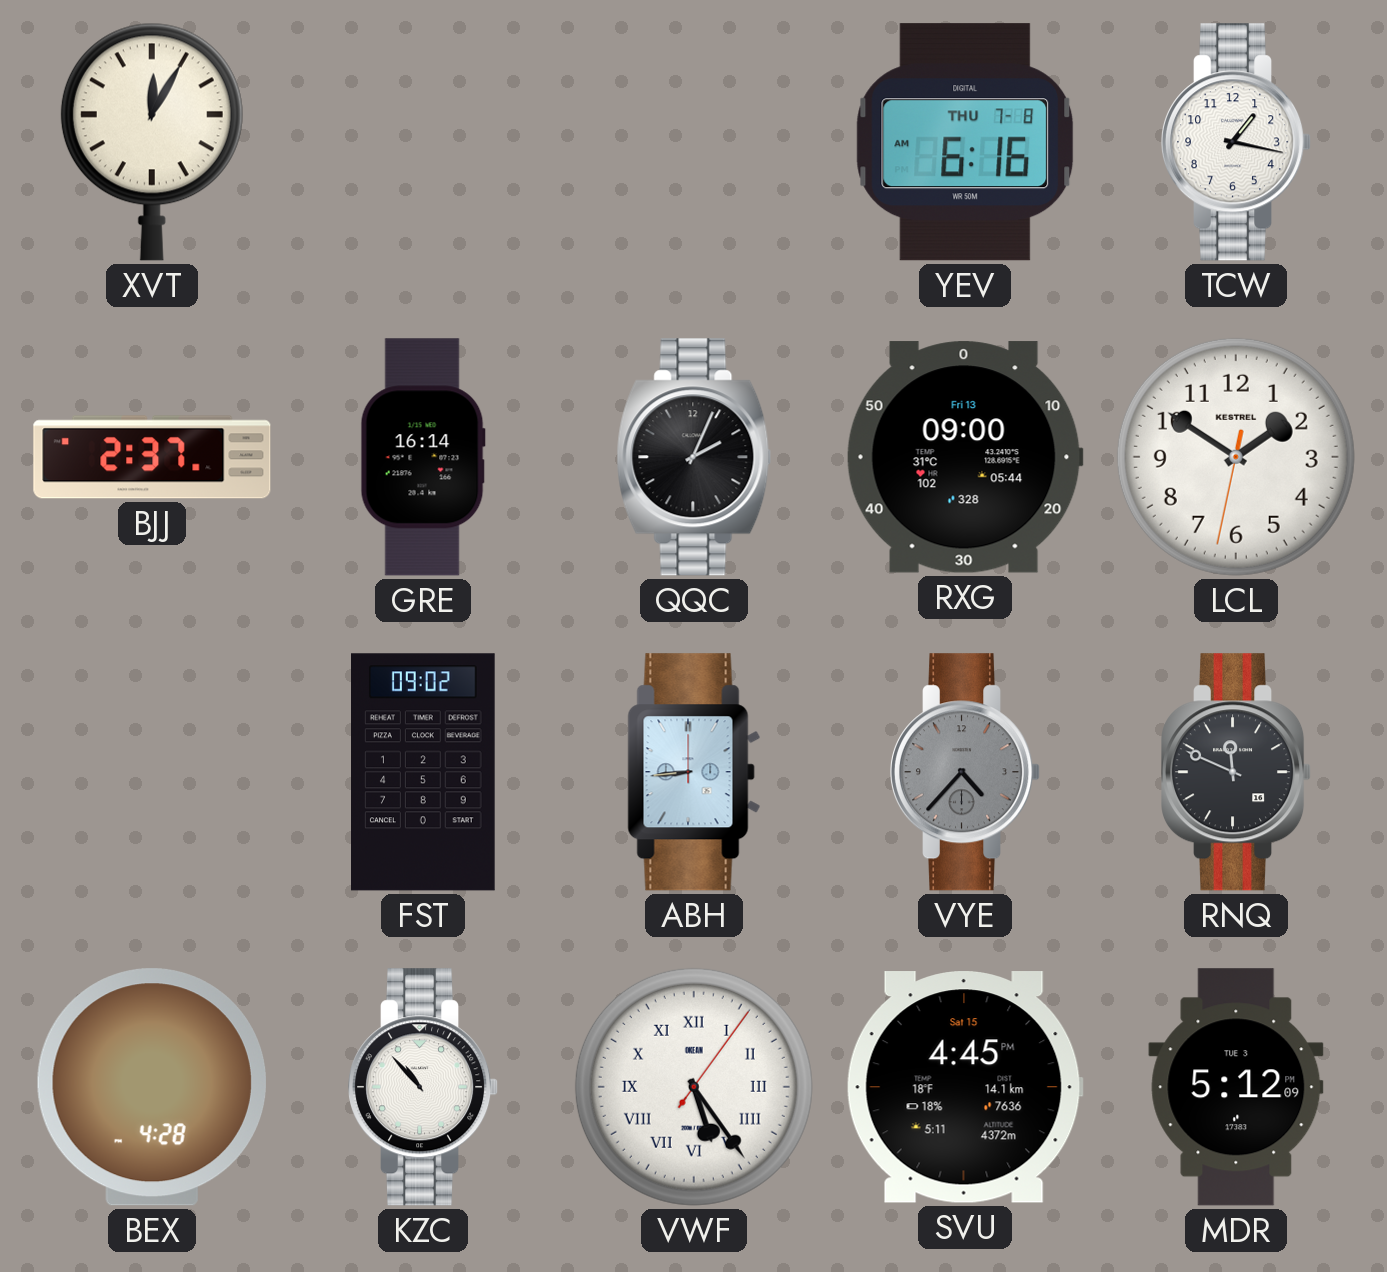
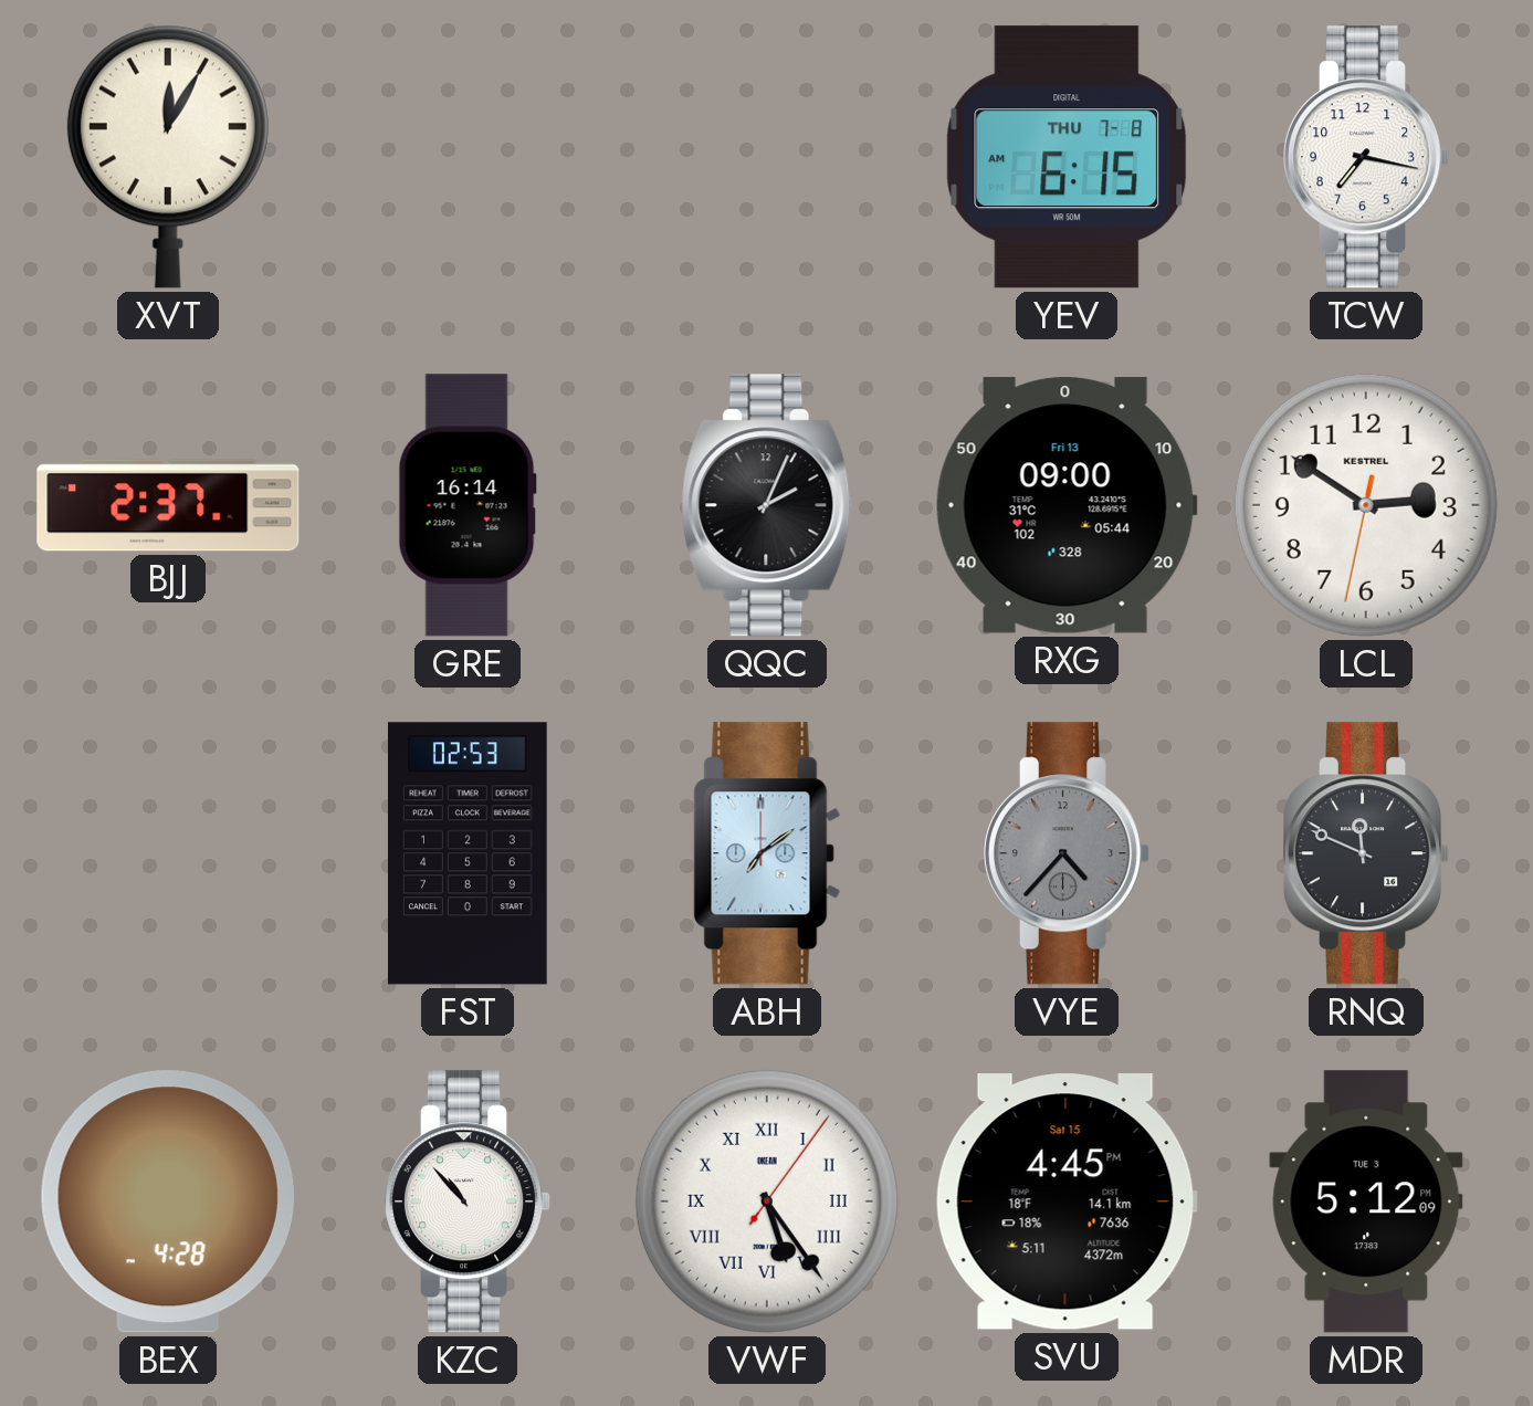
YEV: 6:16 -> 6:15
TCW: 1:17 -> 7:17
LCL: 1:50 -> 2:50
FST: 09:02 -> 02:53
ABH: 8:44 -> 7:09
